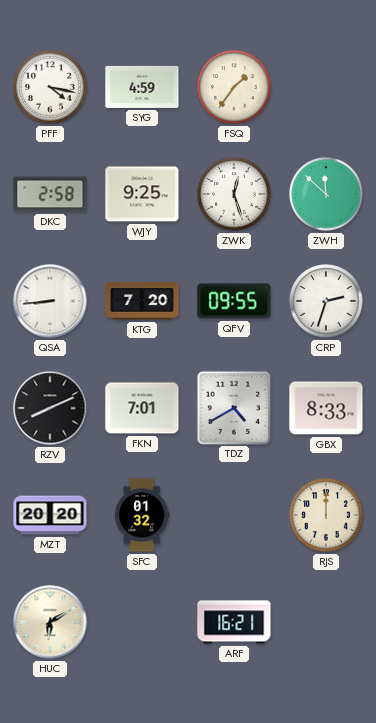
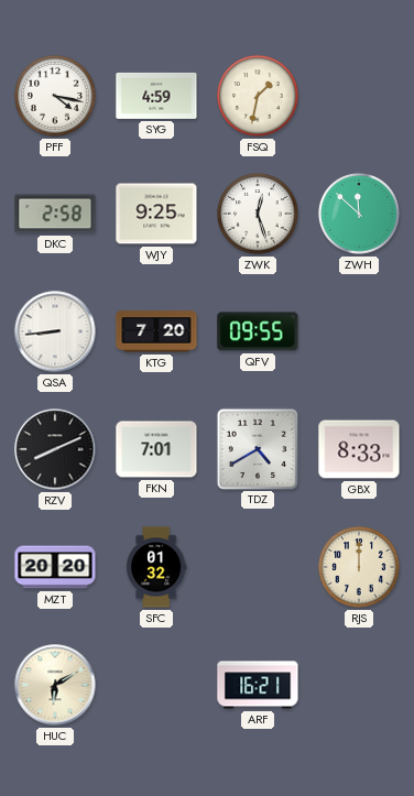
FSQ: 1:36 -> 1:32
CRP: 2:33 -> none
